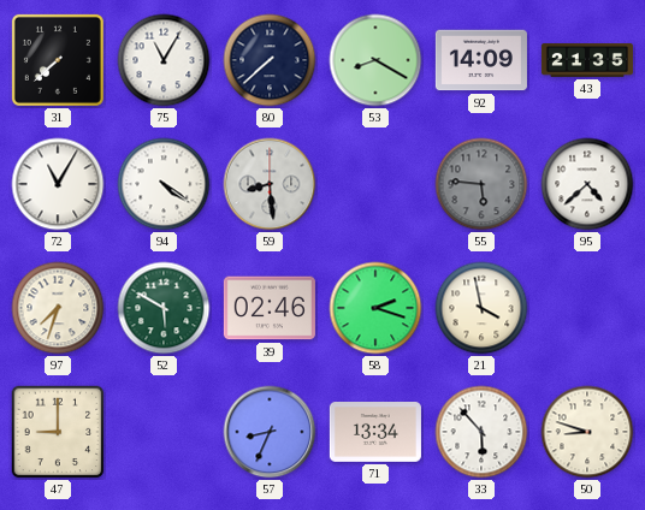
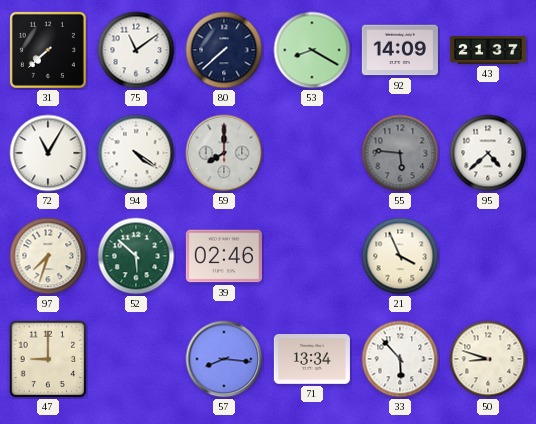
75: 11:05 -> 11:09
43: 21:35 -> 21:37
59: 8:29 -> 8:00
52: 5:50 -> 5:52
58: 2:18 -> none
21: 3:58 -> 3:56
57: 8:34 -> 8:16
